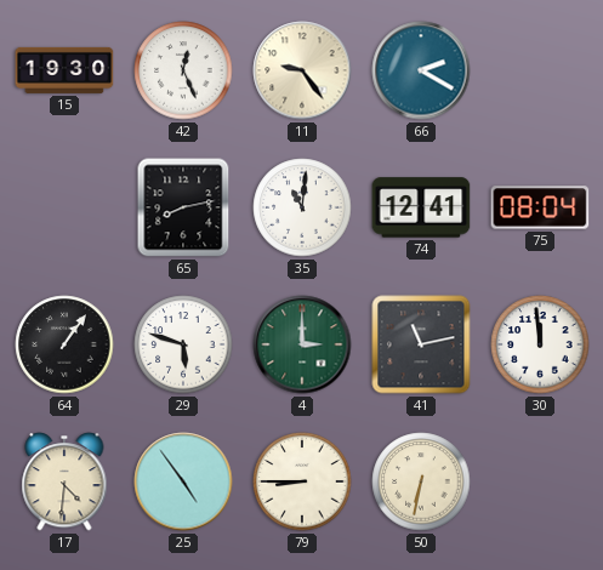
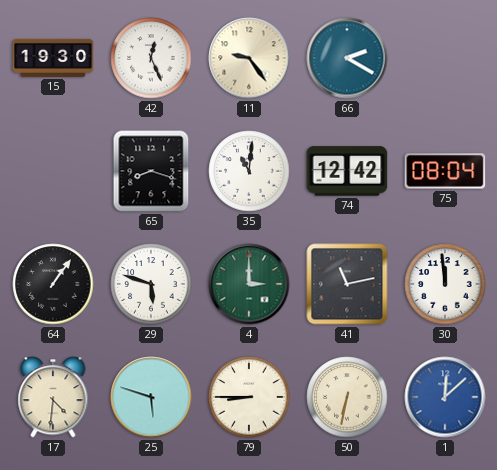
65: 8:13 -> 8:18
74: 12:41 -> 12:42
25: 4:54 -> 5:48
1: none -> 12:08
